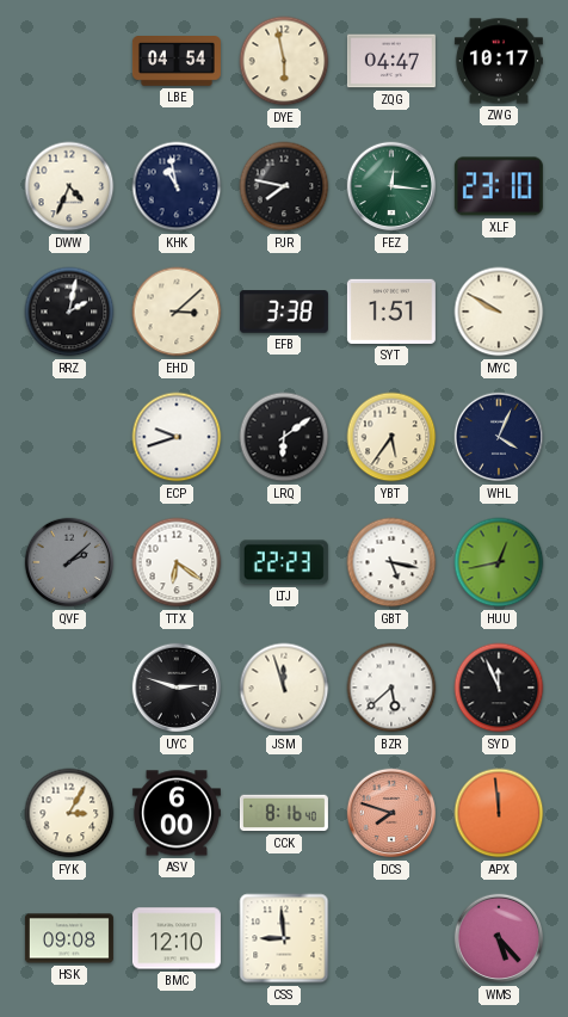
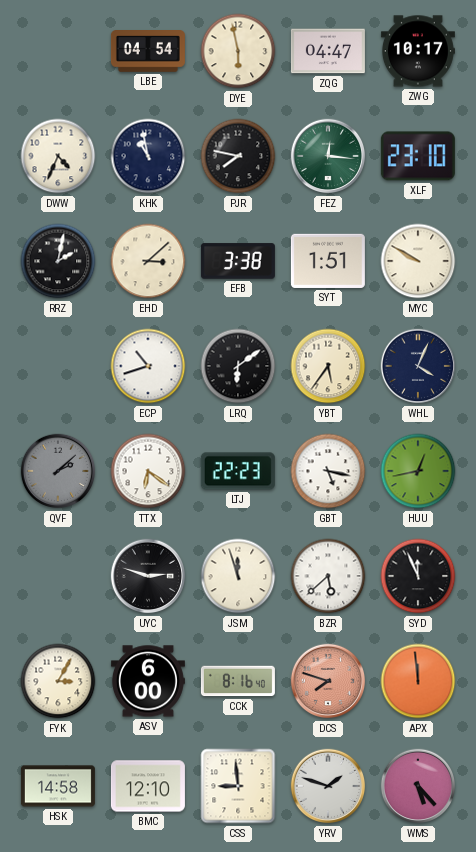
ECP: 9:42 -> 10:42
HSK: 09:08 -> 14:58
YRV: none -> 1:48
